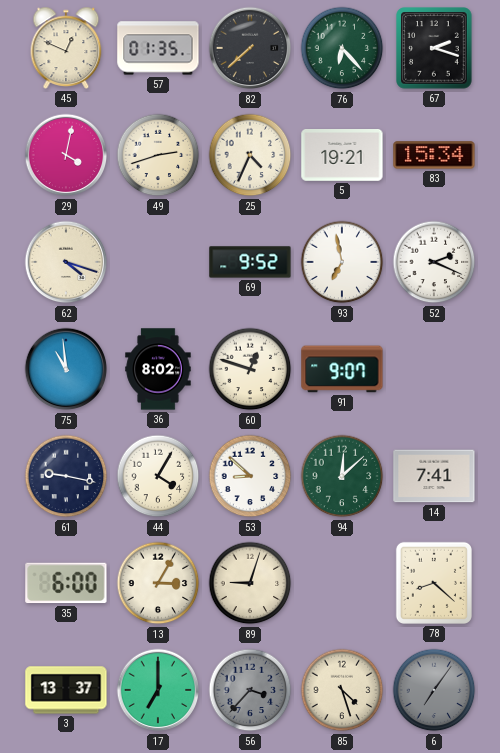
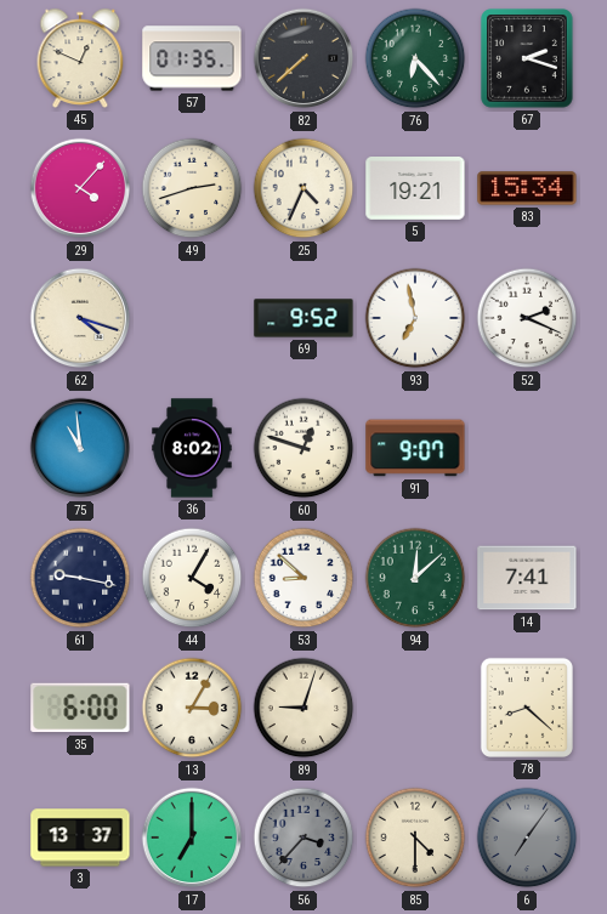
29: 4:02 -> 4:07
85: 4:27 -> 4:30
